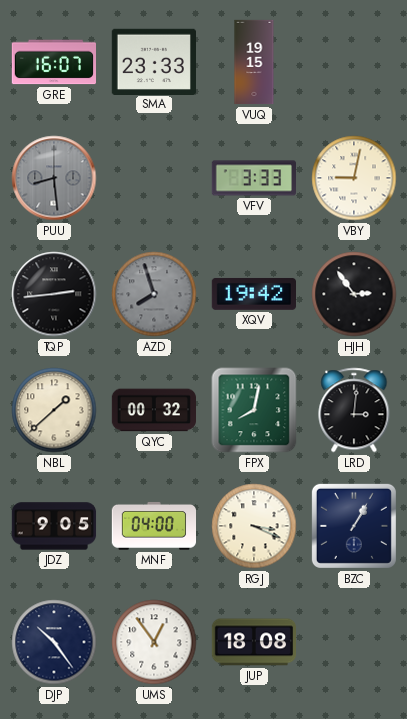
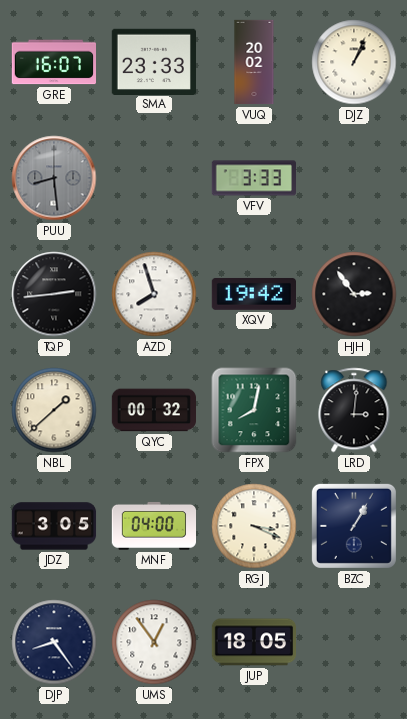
VUQ: 19:15 -> 20:02
DJZ: none -> 1:04
VBY: 9:02 -> none
AZD dial: grey -> white
JDZ: 9:05 -> 3:05
DJP: 10:24 -> 8:24
JUP: 18:08 -> 18:05
